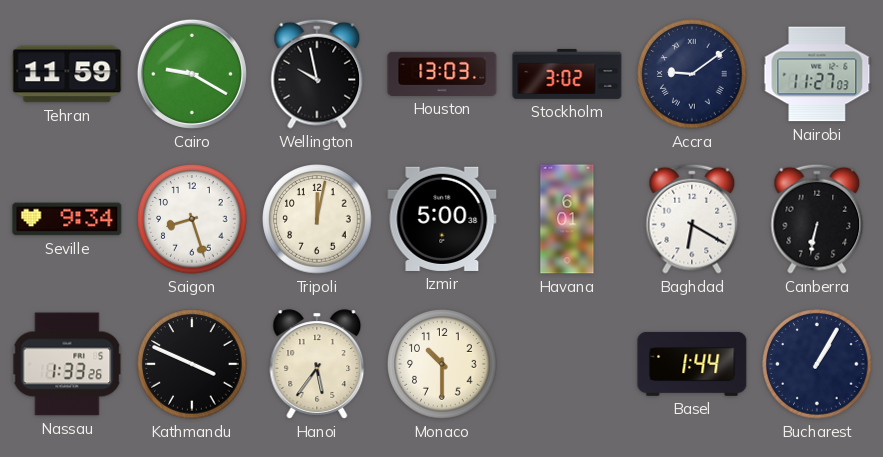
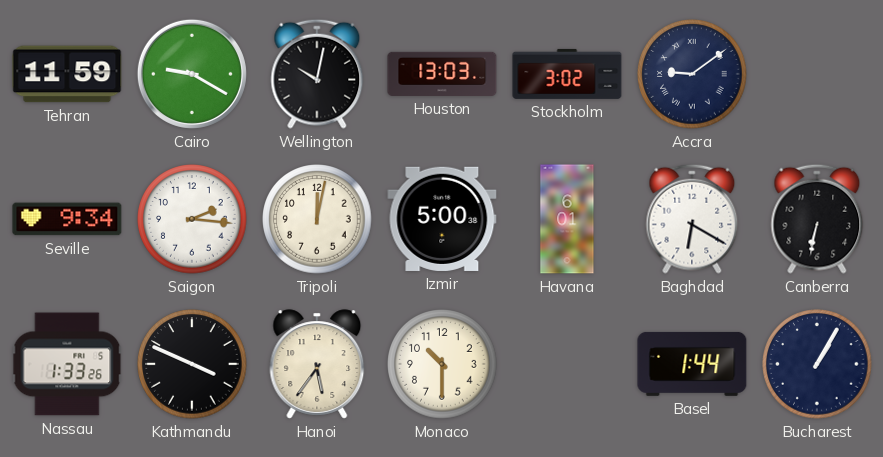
Wellington: 9:58 -> 10:02
Nairobi: 11:27 -> none
Saigon: 8:27 -> 2:16
